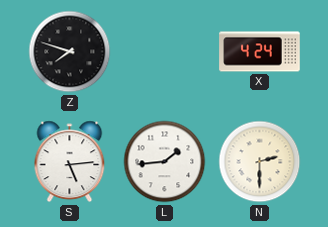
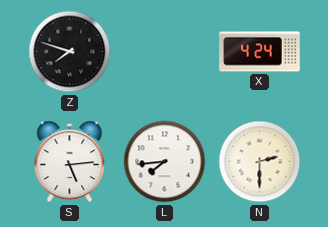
L: 1:44 -> 7:44
